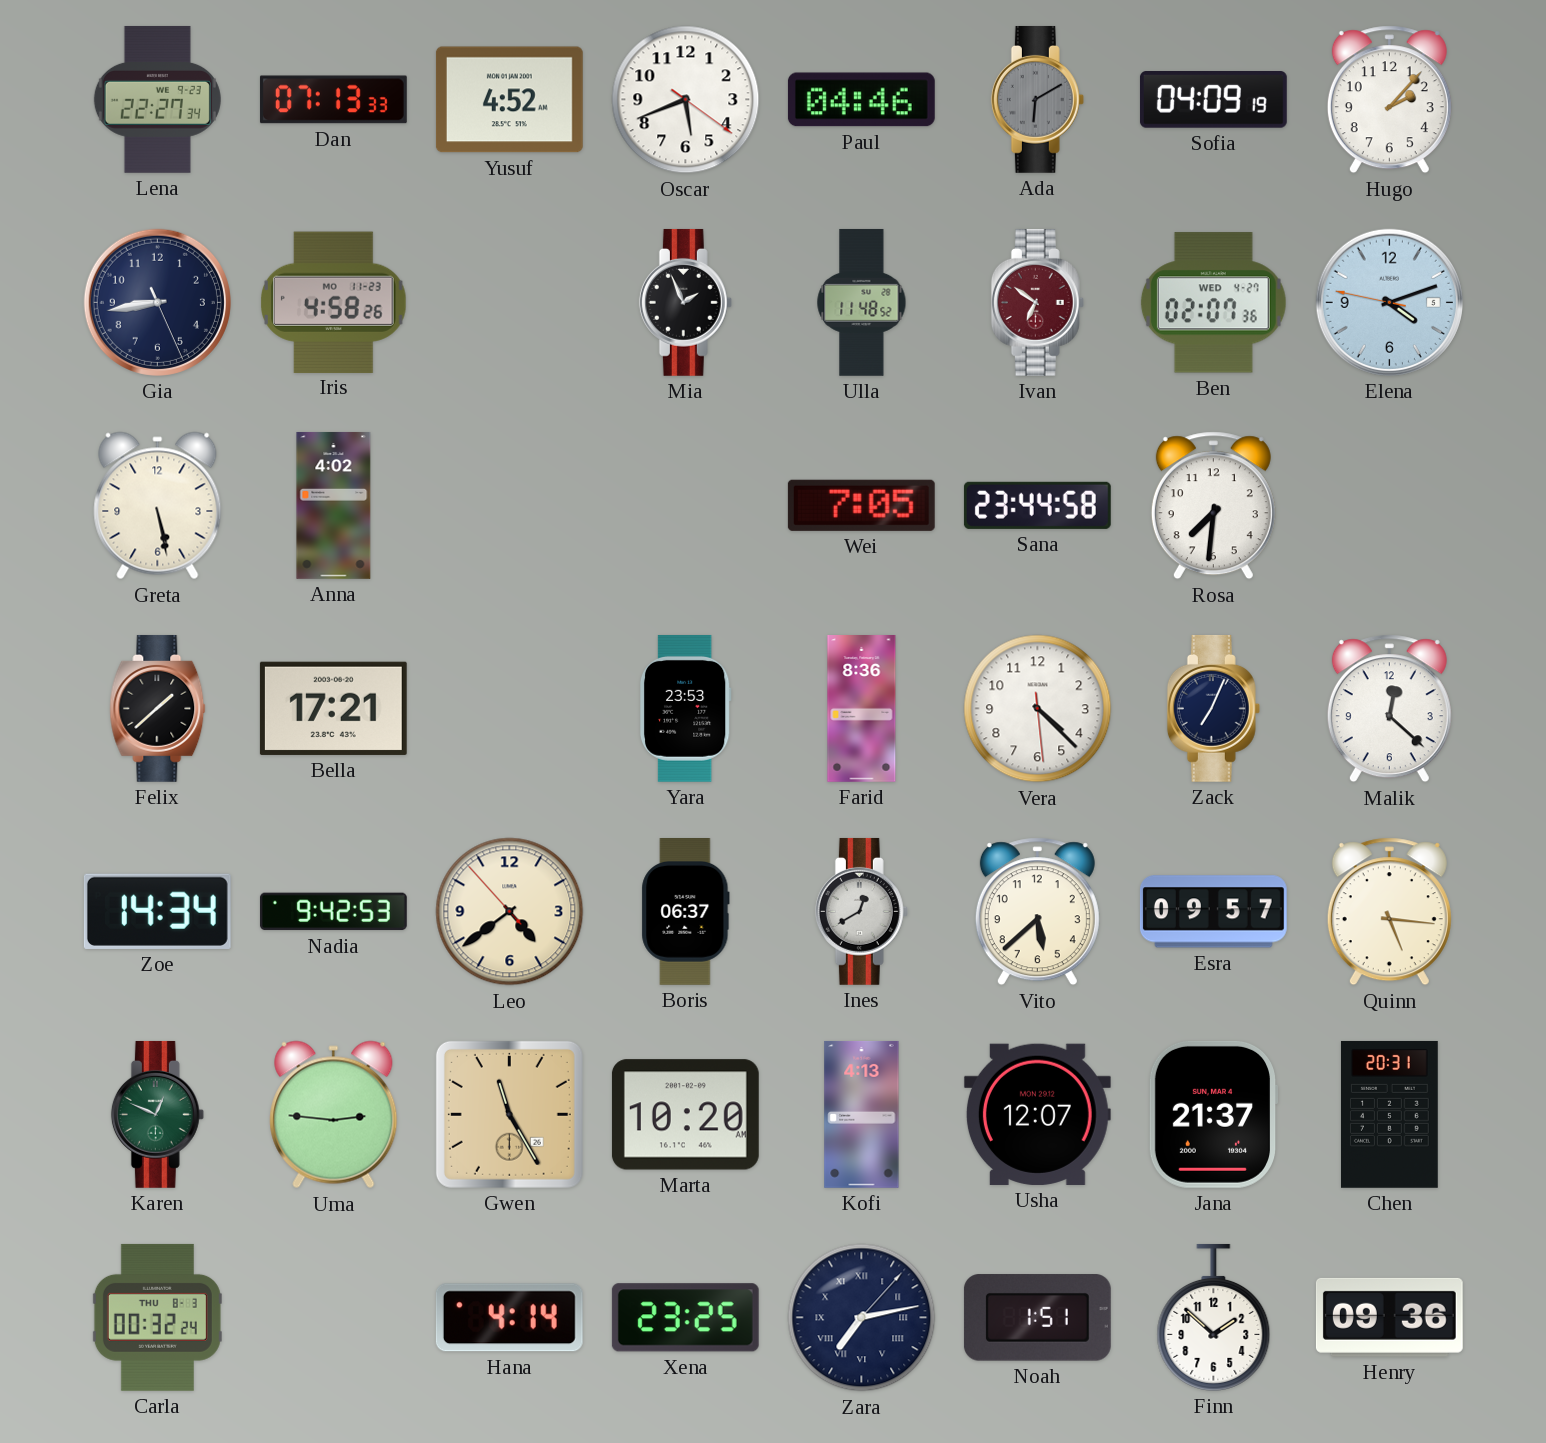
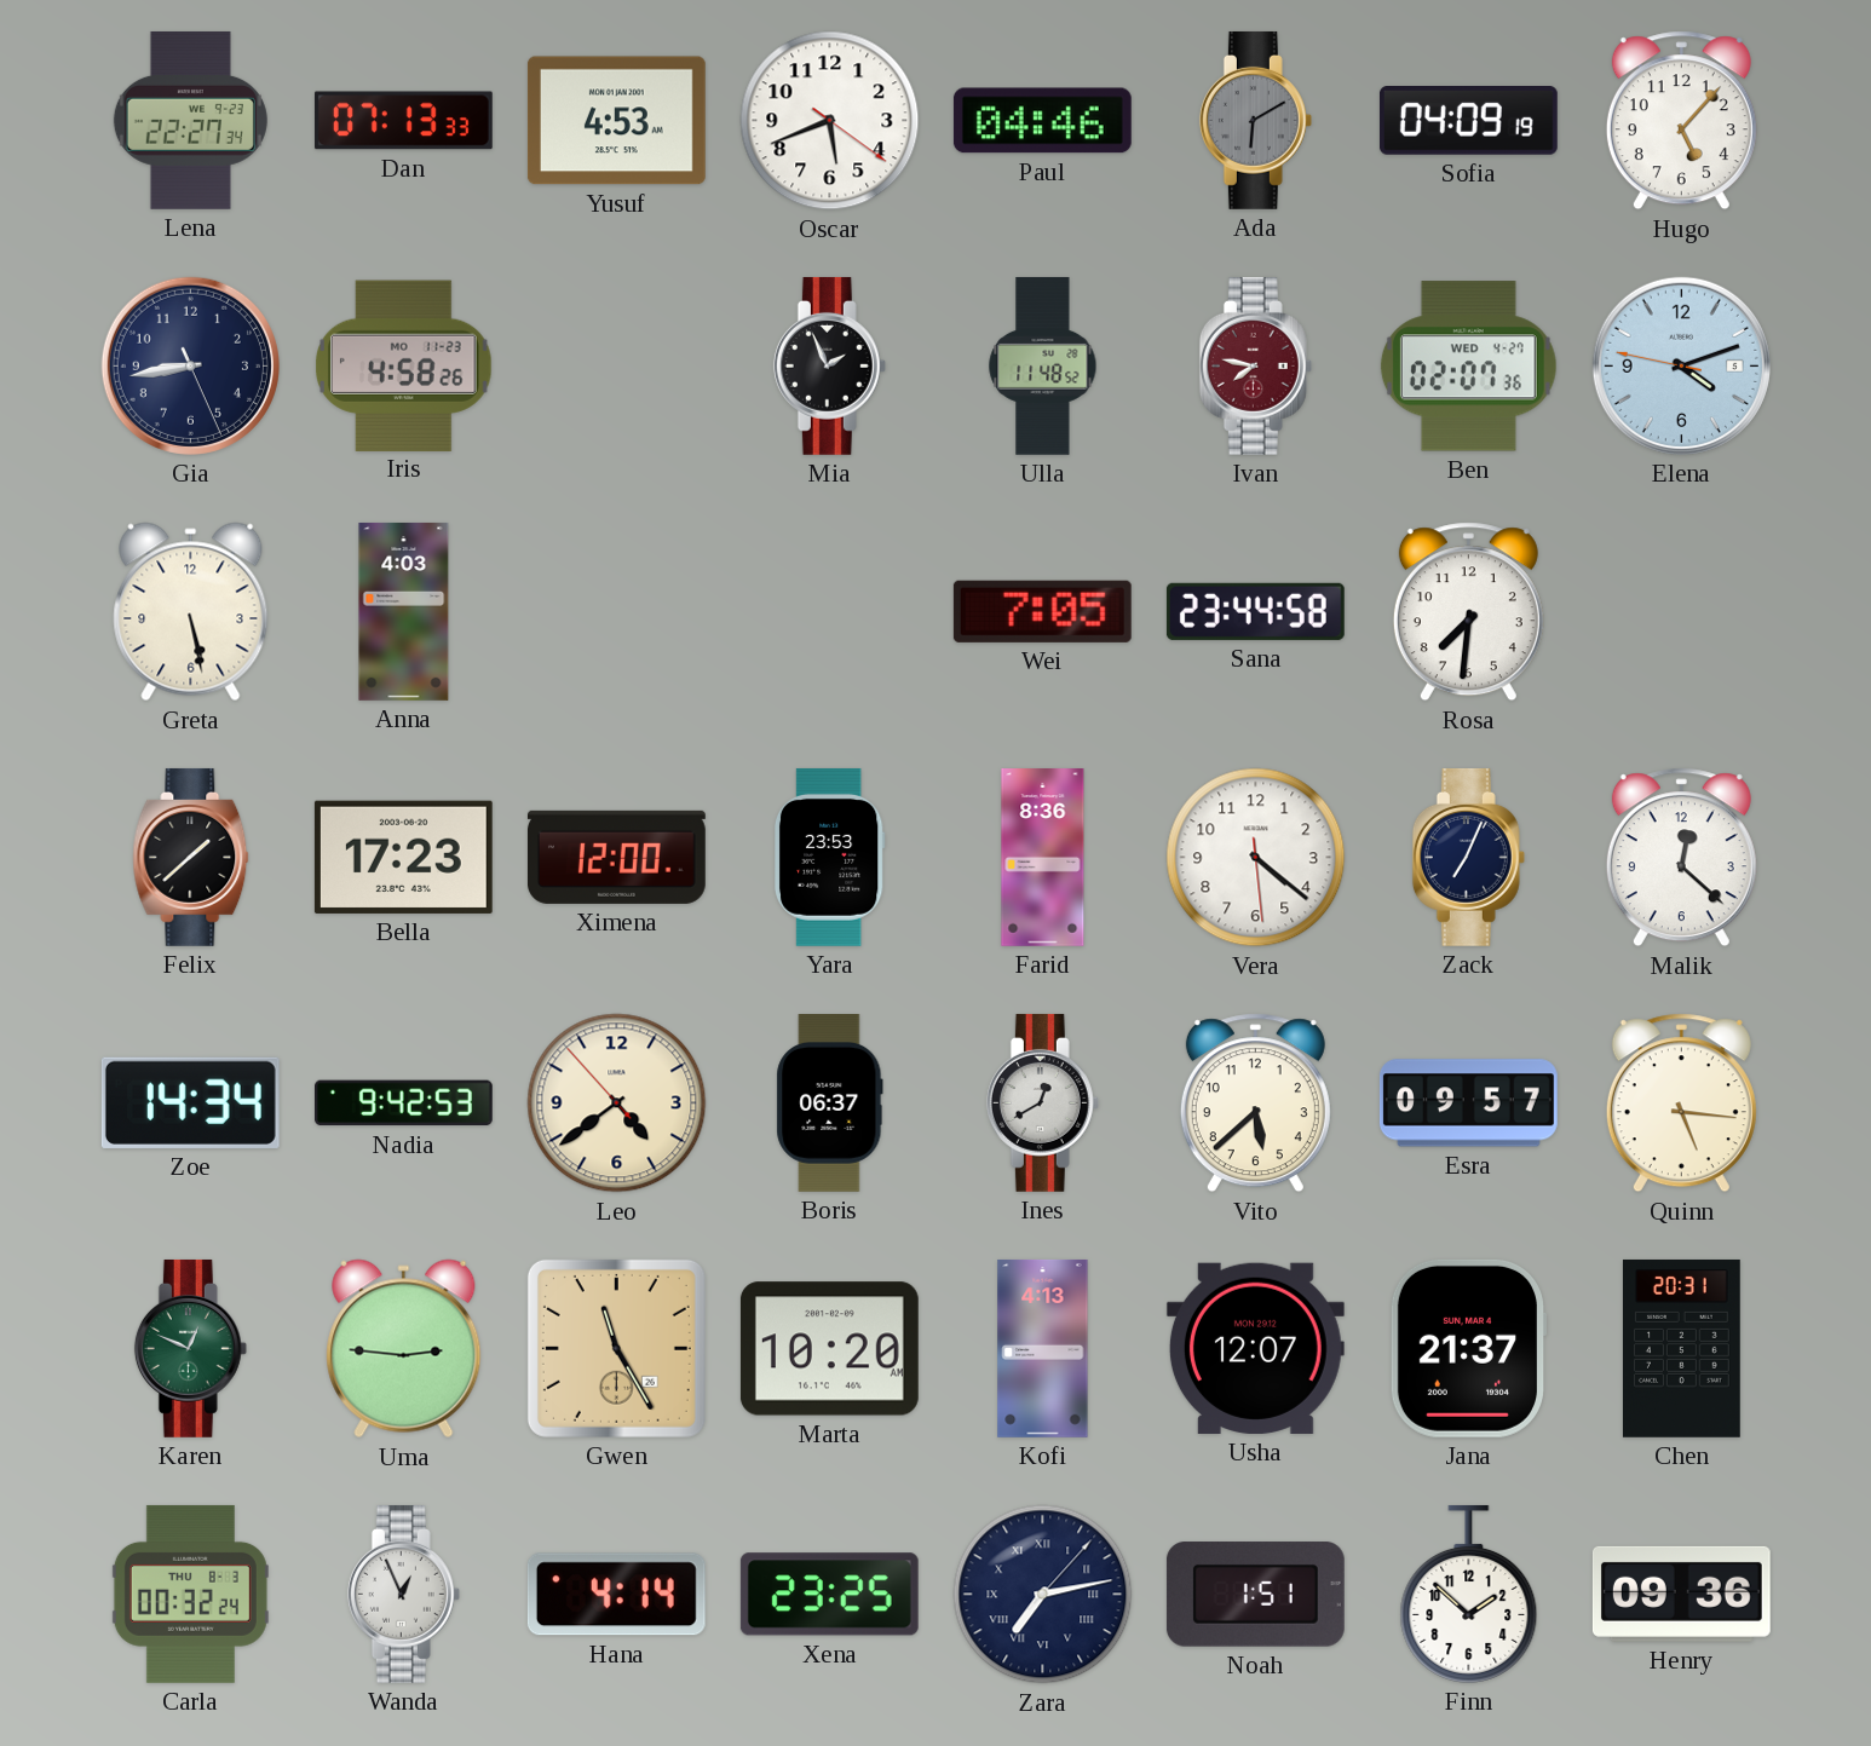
Yusuf: 4:52 -> 4:53
Hugo: 2:07 -> 5:07
Ivan: 6:51 -> 7:47
Anna: 4:02 -> 4:03
Bella: 17:21 -> 17:23
Ximena: none -> 12:00
Vera: 4:22 -> 4:21
Wanda: none -> 12:56
